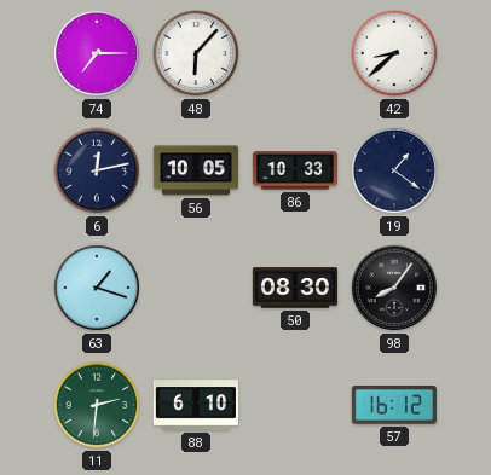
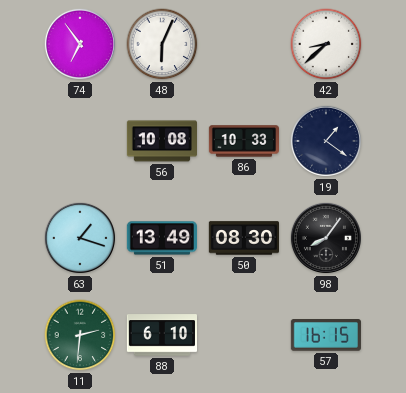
74: 7:15 -> 6:54
48: 6:07 -> 6:04
6: 12:13 -> none
56: 10:05 -> 10:08
51: none -> 13:49
57: 16:12 -> 16:15
